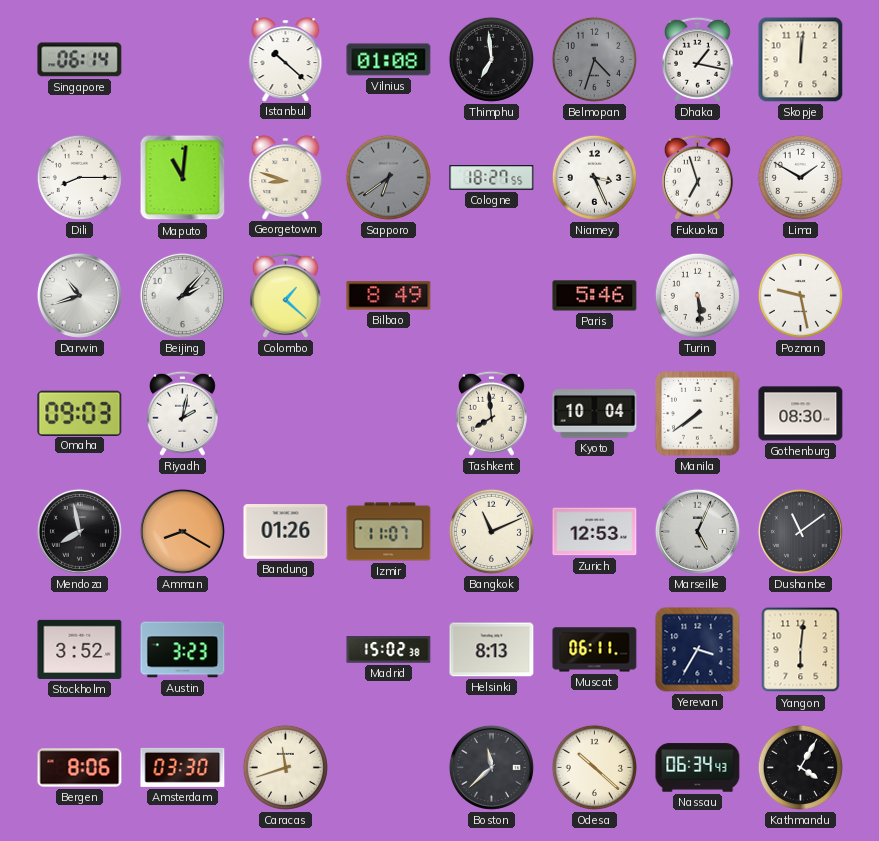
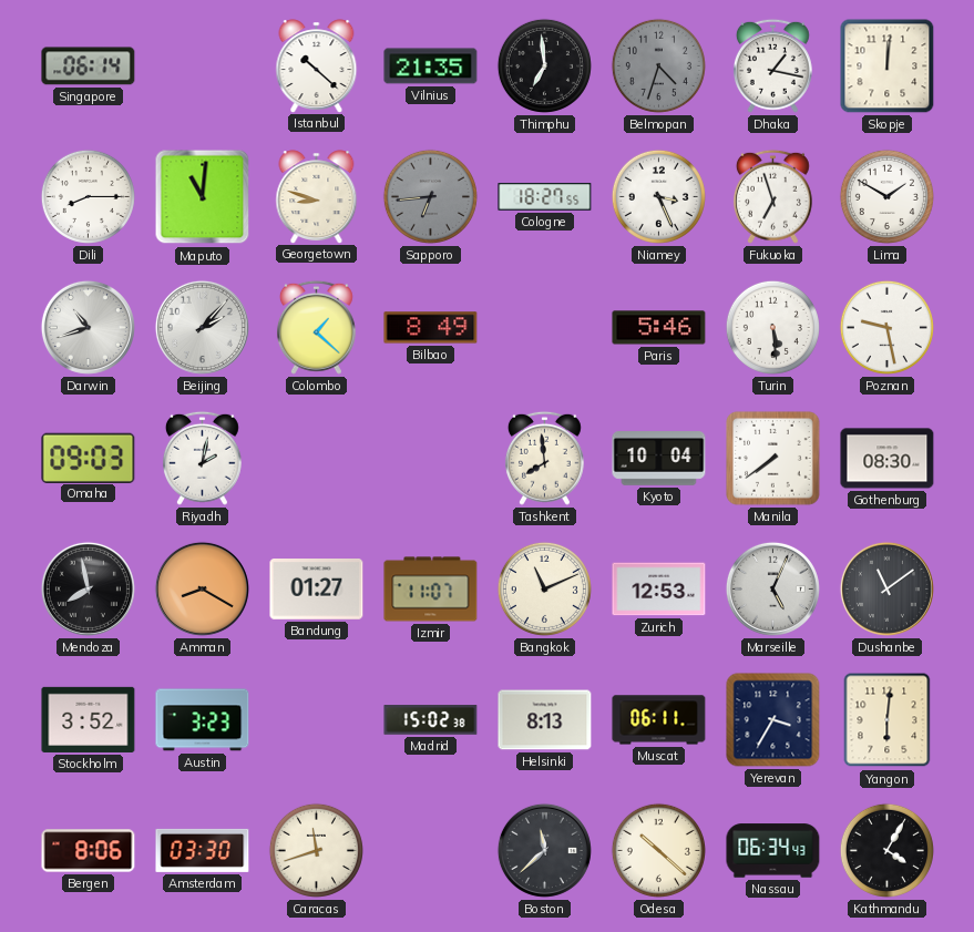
Vilnius: 01:08 -> 21:35
Sapporo: 6:39 -> 6:44
Bandung: 01:26 -> 01:27
